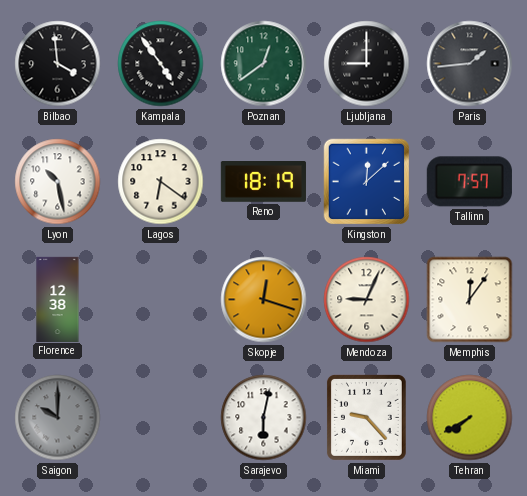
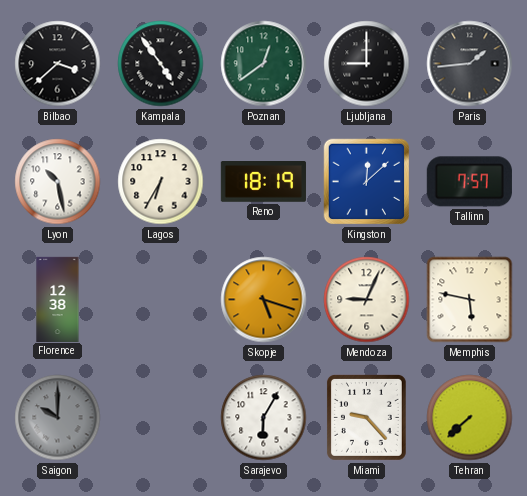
Bilbao: 3:59 -> 3:38
Lagos: 6:21 -> 6:35
Skopje: 12:18 -> 5:18
Memphis: 12:06 -> 5:47
Sarajevo: 6:02 -> 6:05
Tehran: 7:40 -> 7:38
